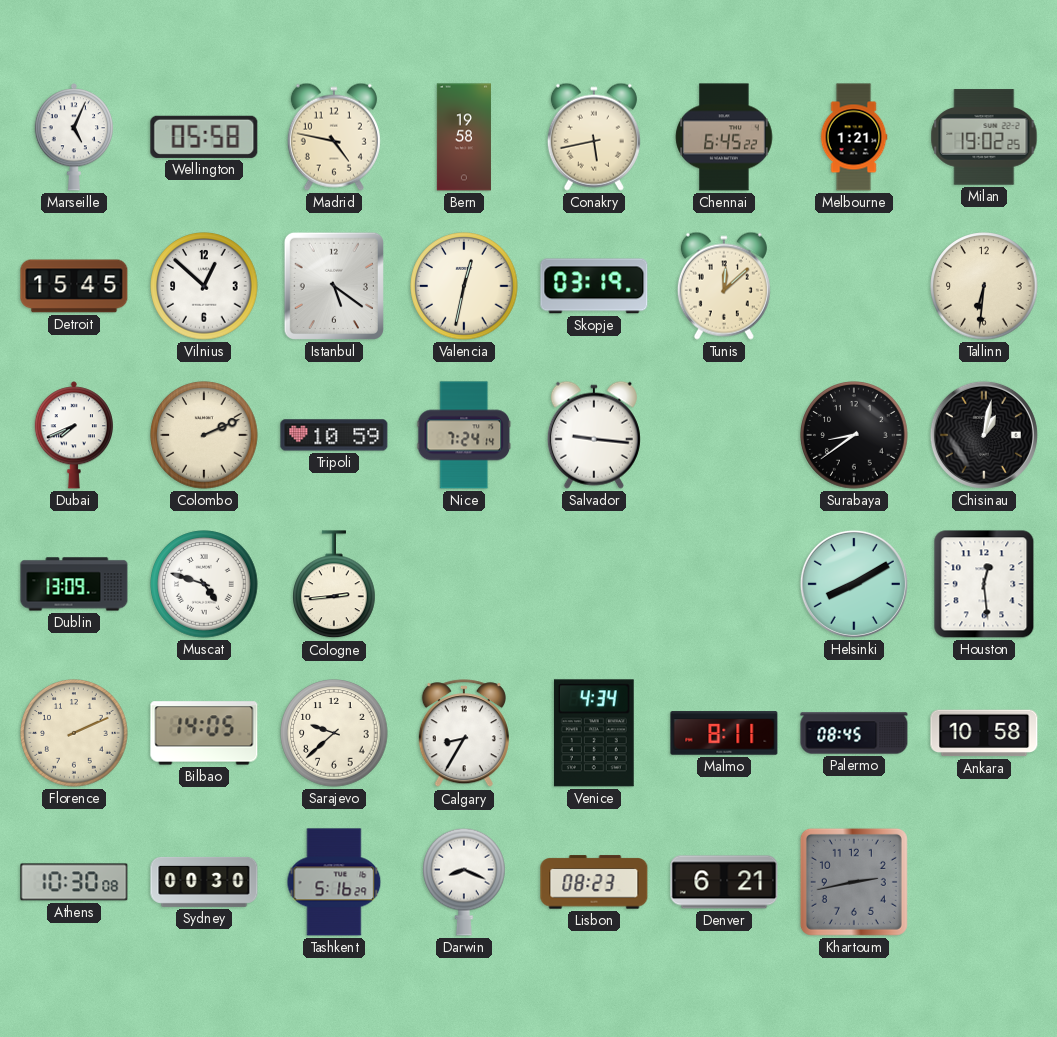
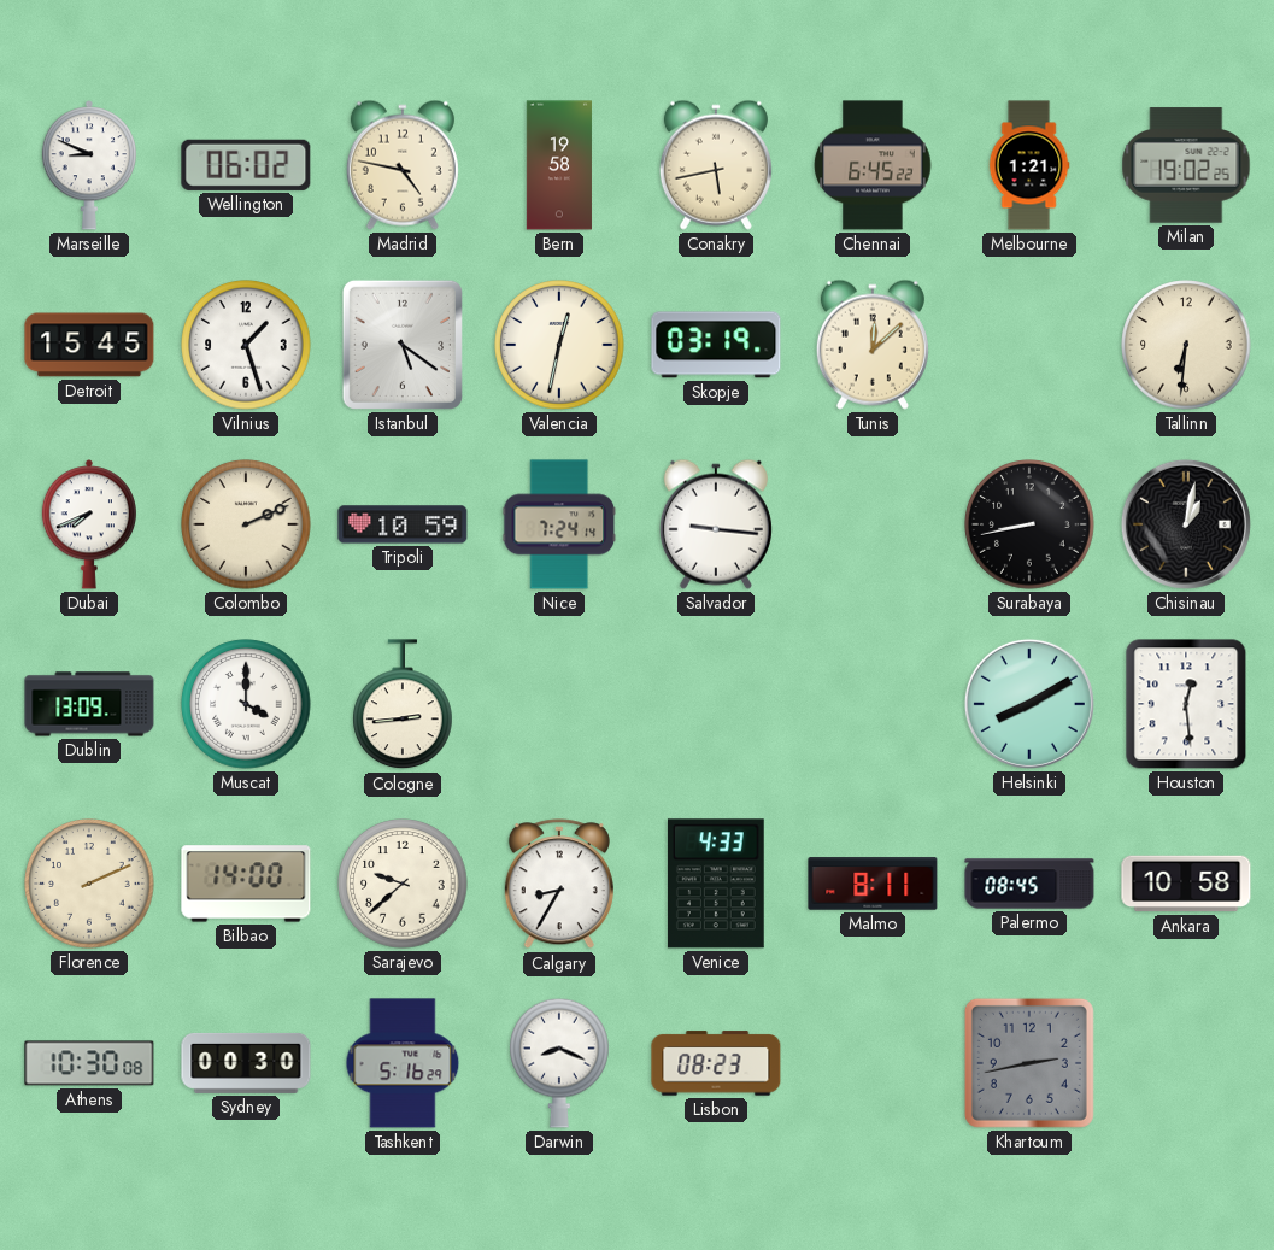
Marseille: 5:04 -> 8:49
Wellington: 05:58 -> 06:02
Vilnius: 12:52 -> 1:27
Surabaya: 8:39 -> 8:43
Muscat: 4:48 -> 4:00
Bilbao: 14:05 -> 14:00
Venice: 4:34 -> 4:33
Denver: 6:21 -> none
